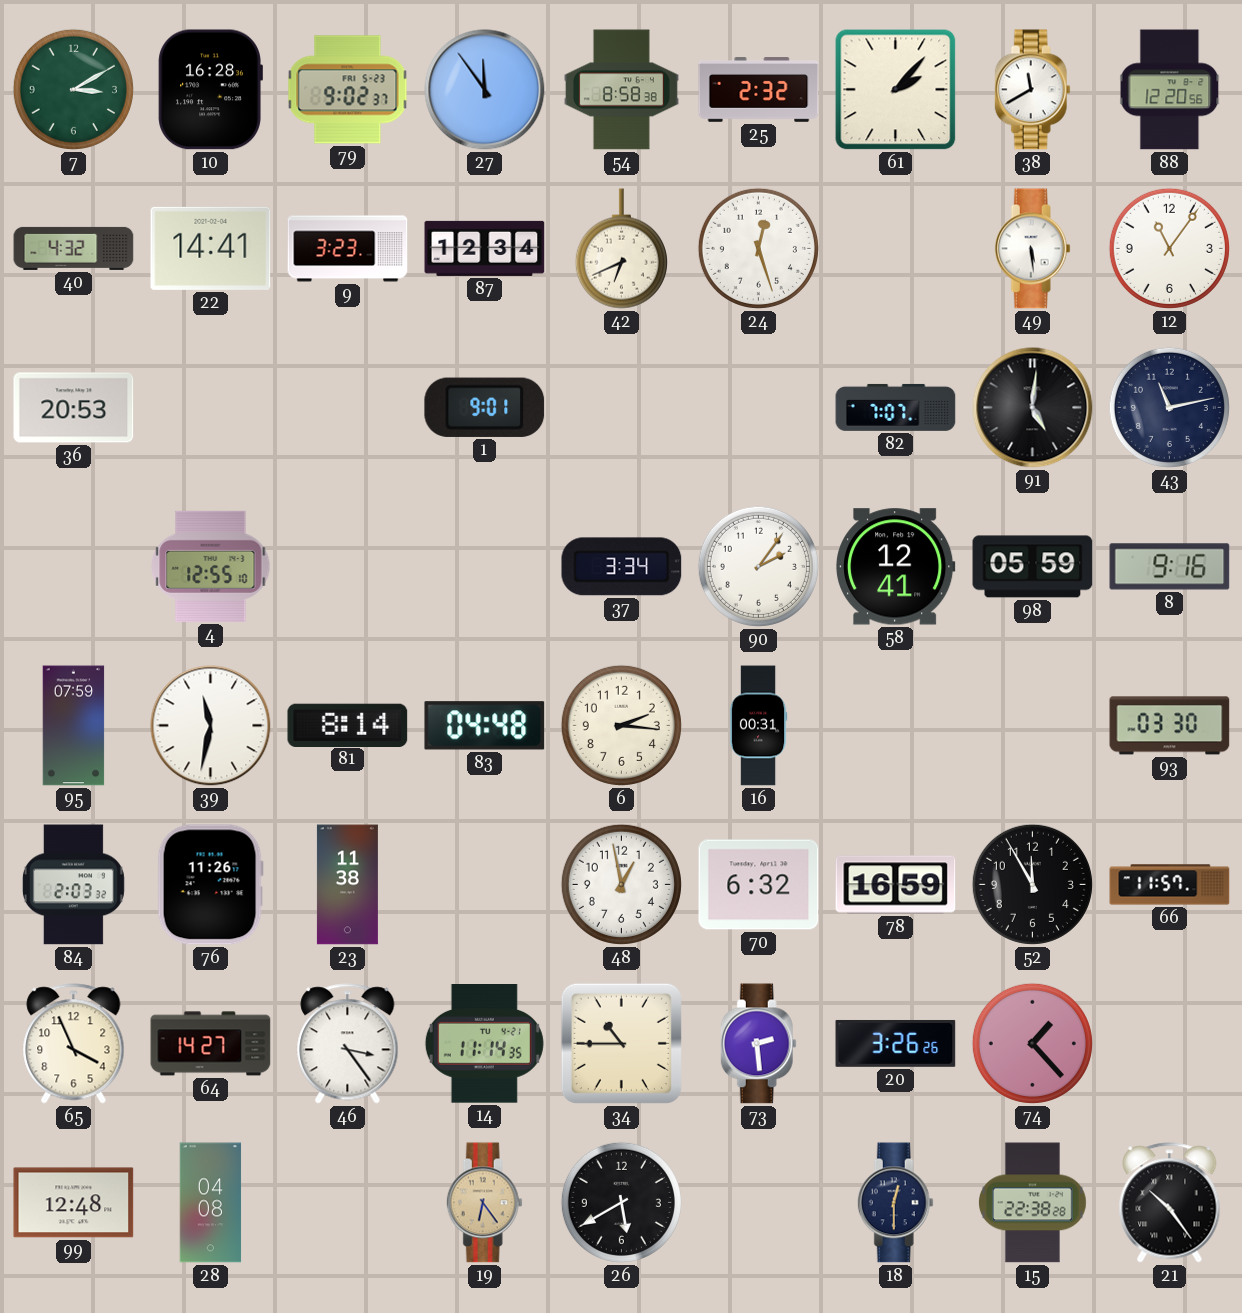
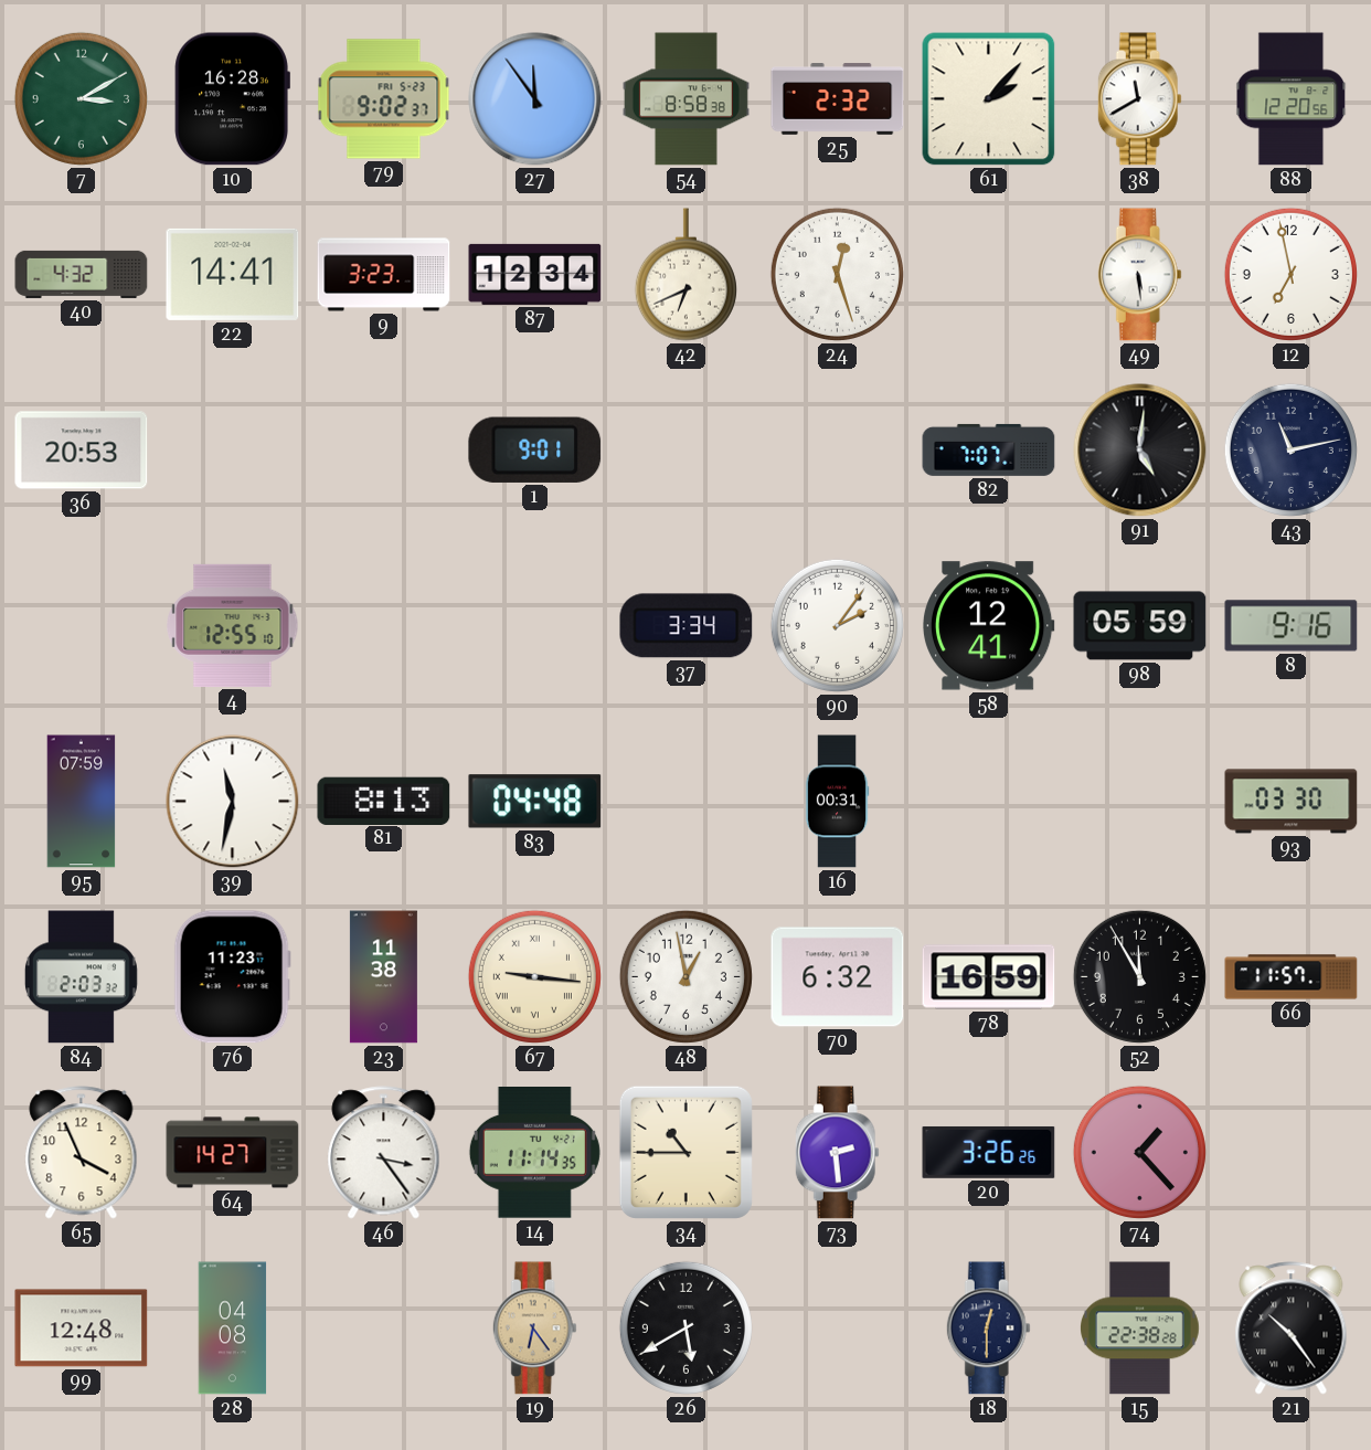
12: 11:06 -> 6:58
81: 8:14 -> 8:13
6: 2:16 -> none
76: 11:26 -> 11:23
67: none -> 9:16
